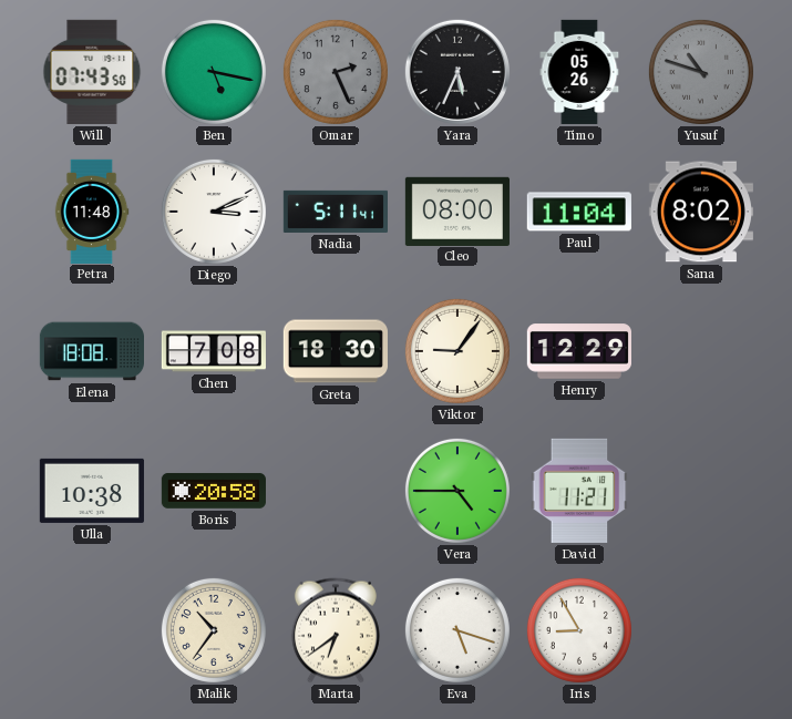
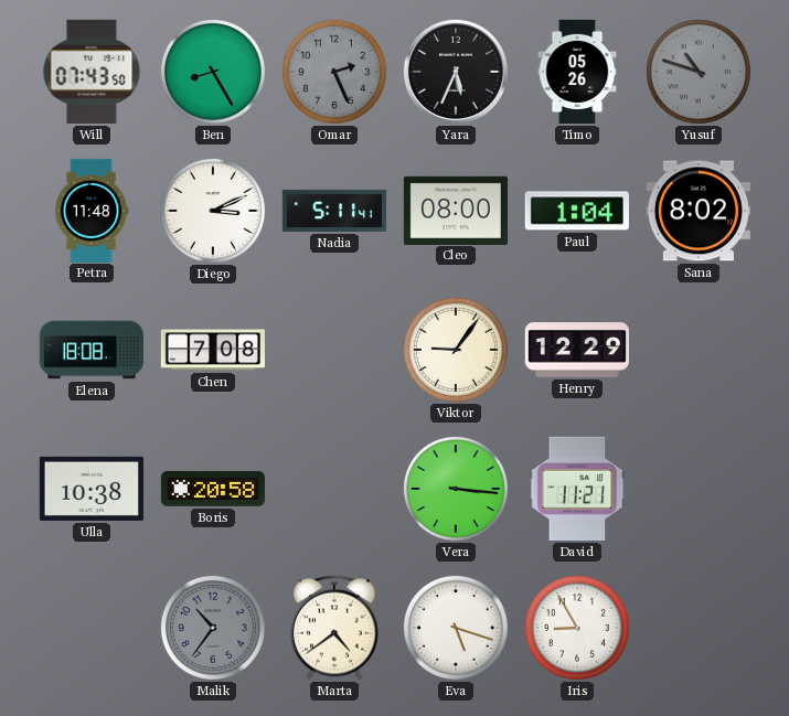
Ben: 5:17 -> 8:25
Paul: 11:04 -> 1:04
Greta: 18:30 -> none
Vera: 4:45 -> 3:16
Malik dial: cream -> grey
Marta: 6:39 -> 4:39
